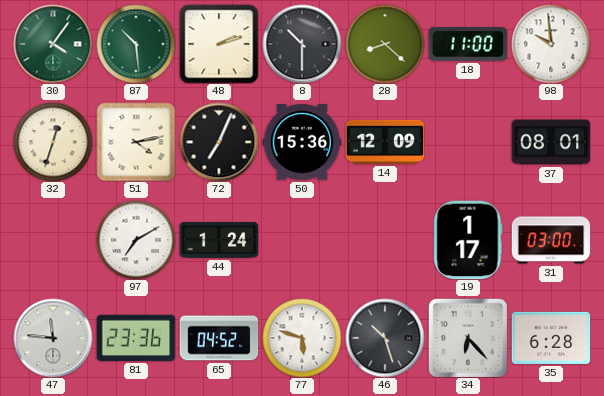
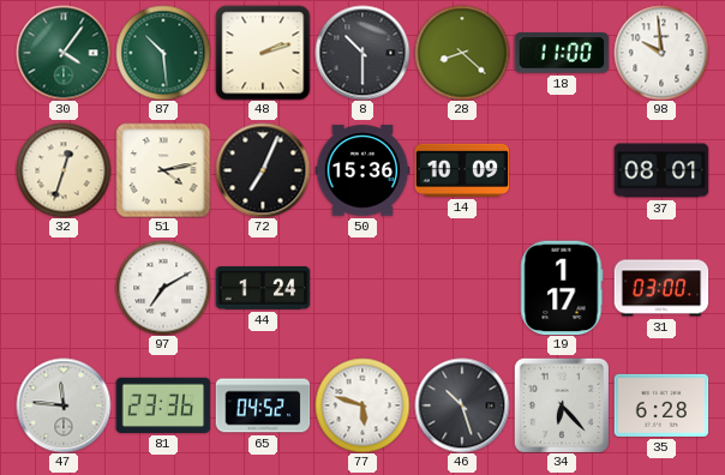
14: 12:09 -> 10:09
